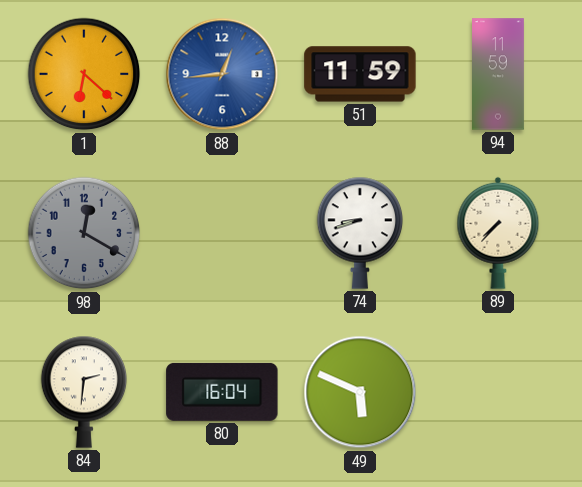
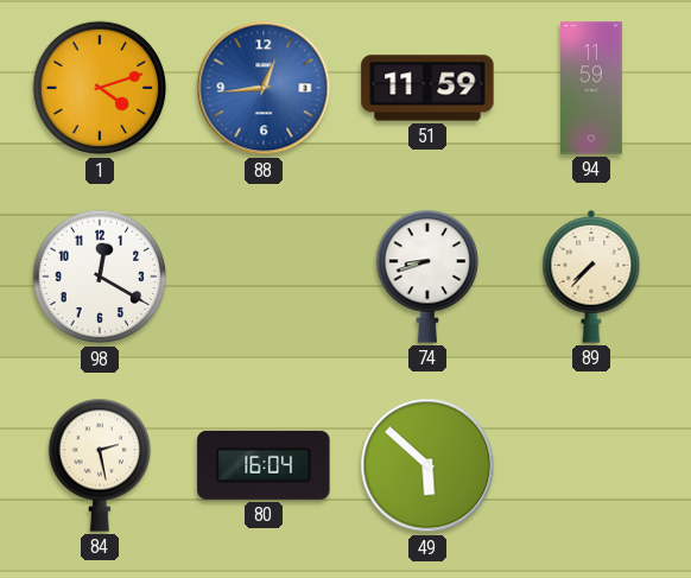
1: 6:22 -> 4:12
98 dial: grey -> white
84: 2:31 -> 2:28
49: 5:49 -> 5:52
